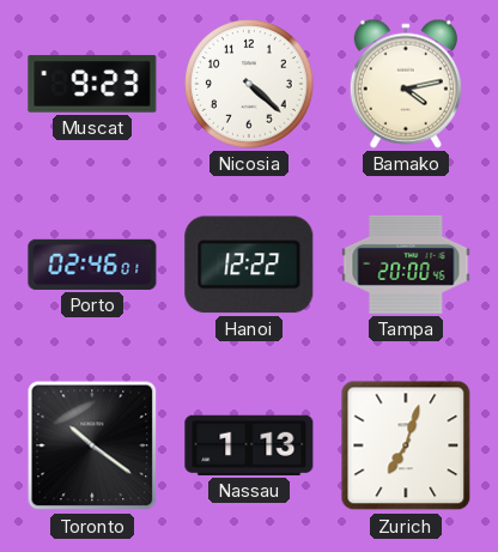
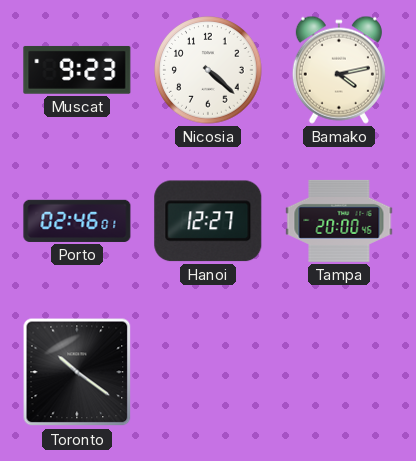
Hanoi: 12:22 -> 12:27
Nassau: 1:13 -> none
Zurich: 7:03 -> none
